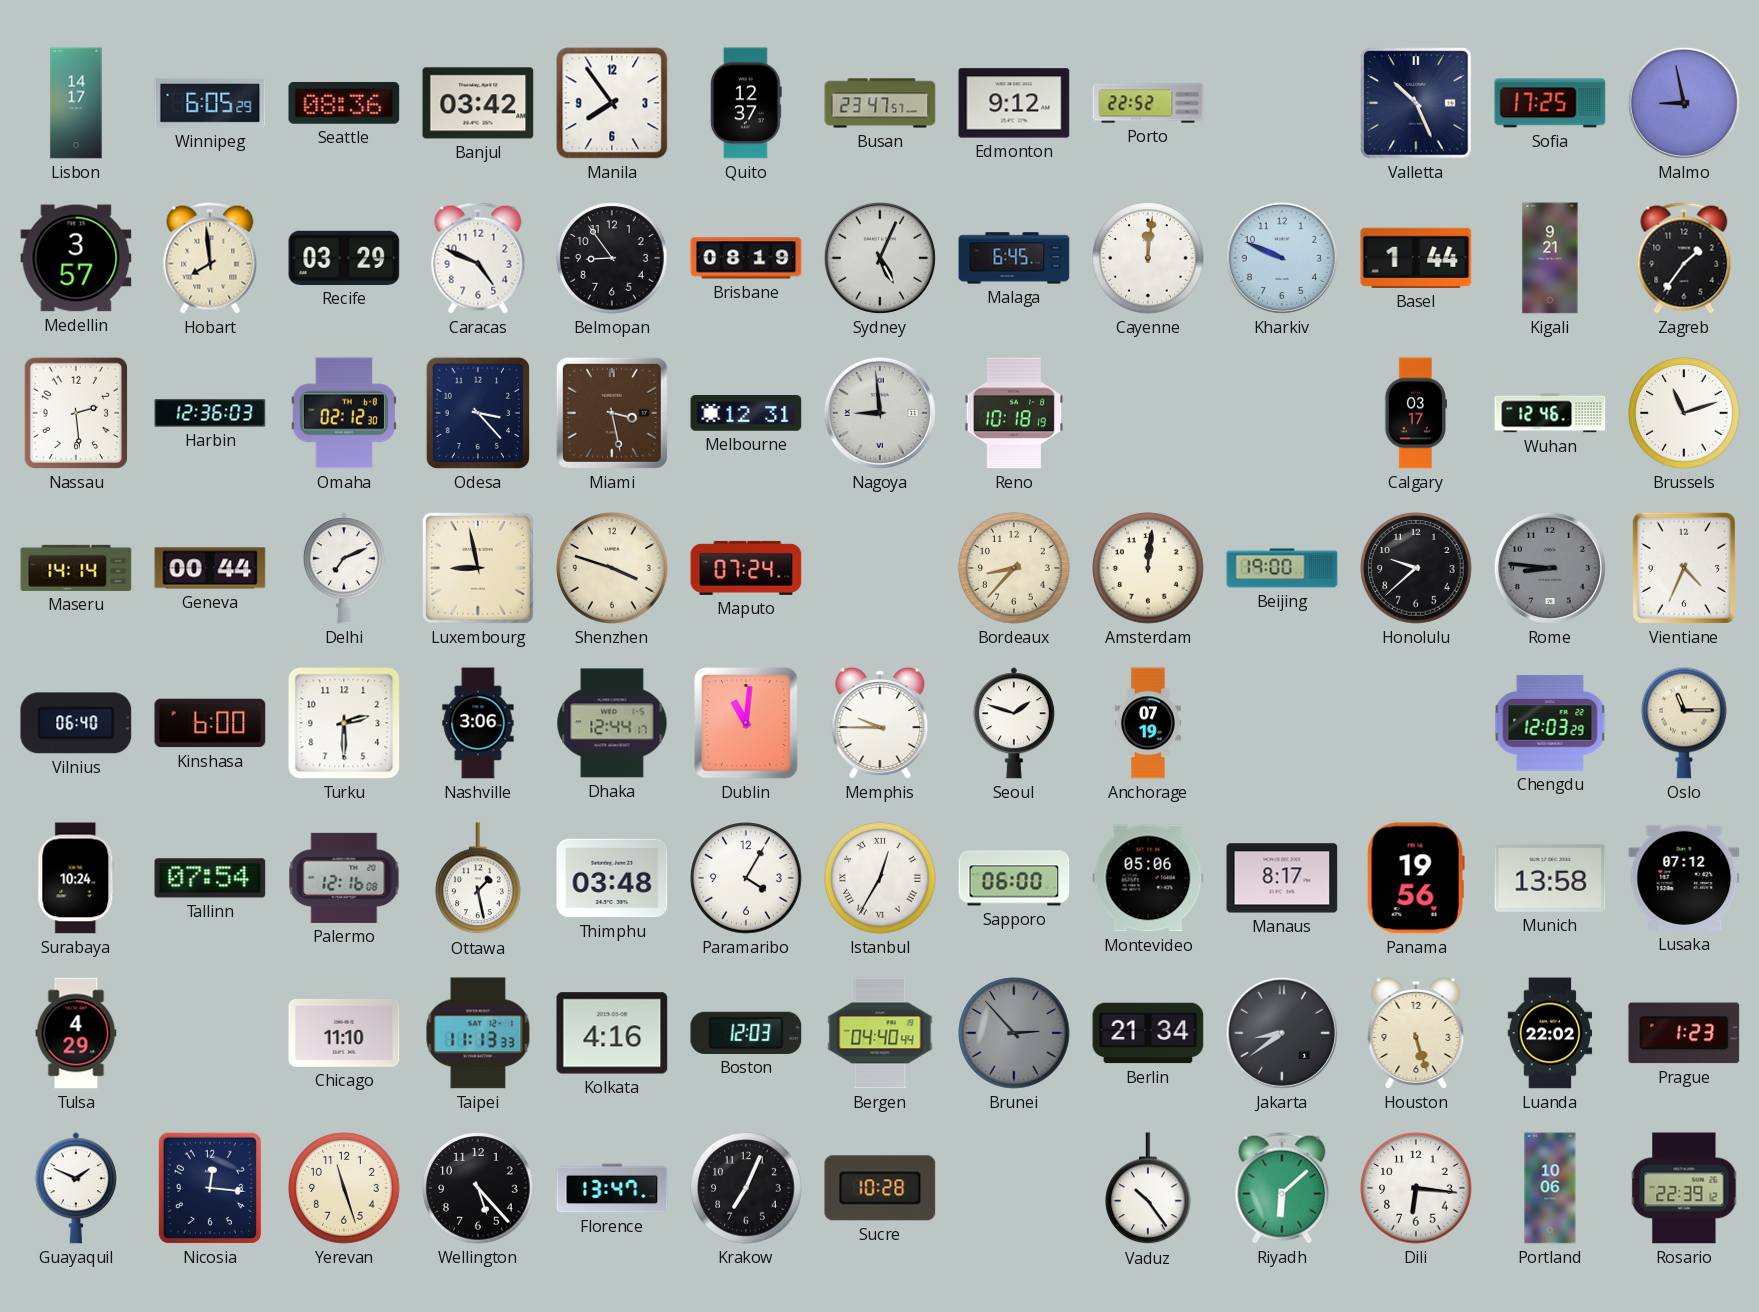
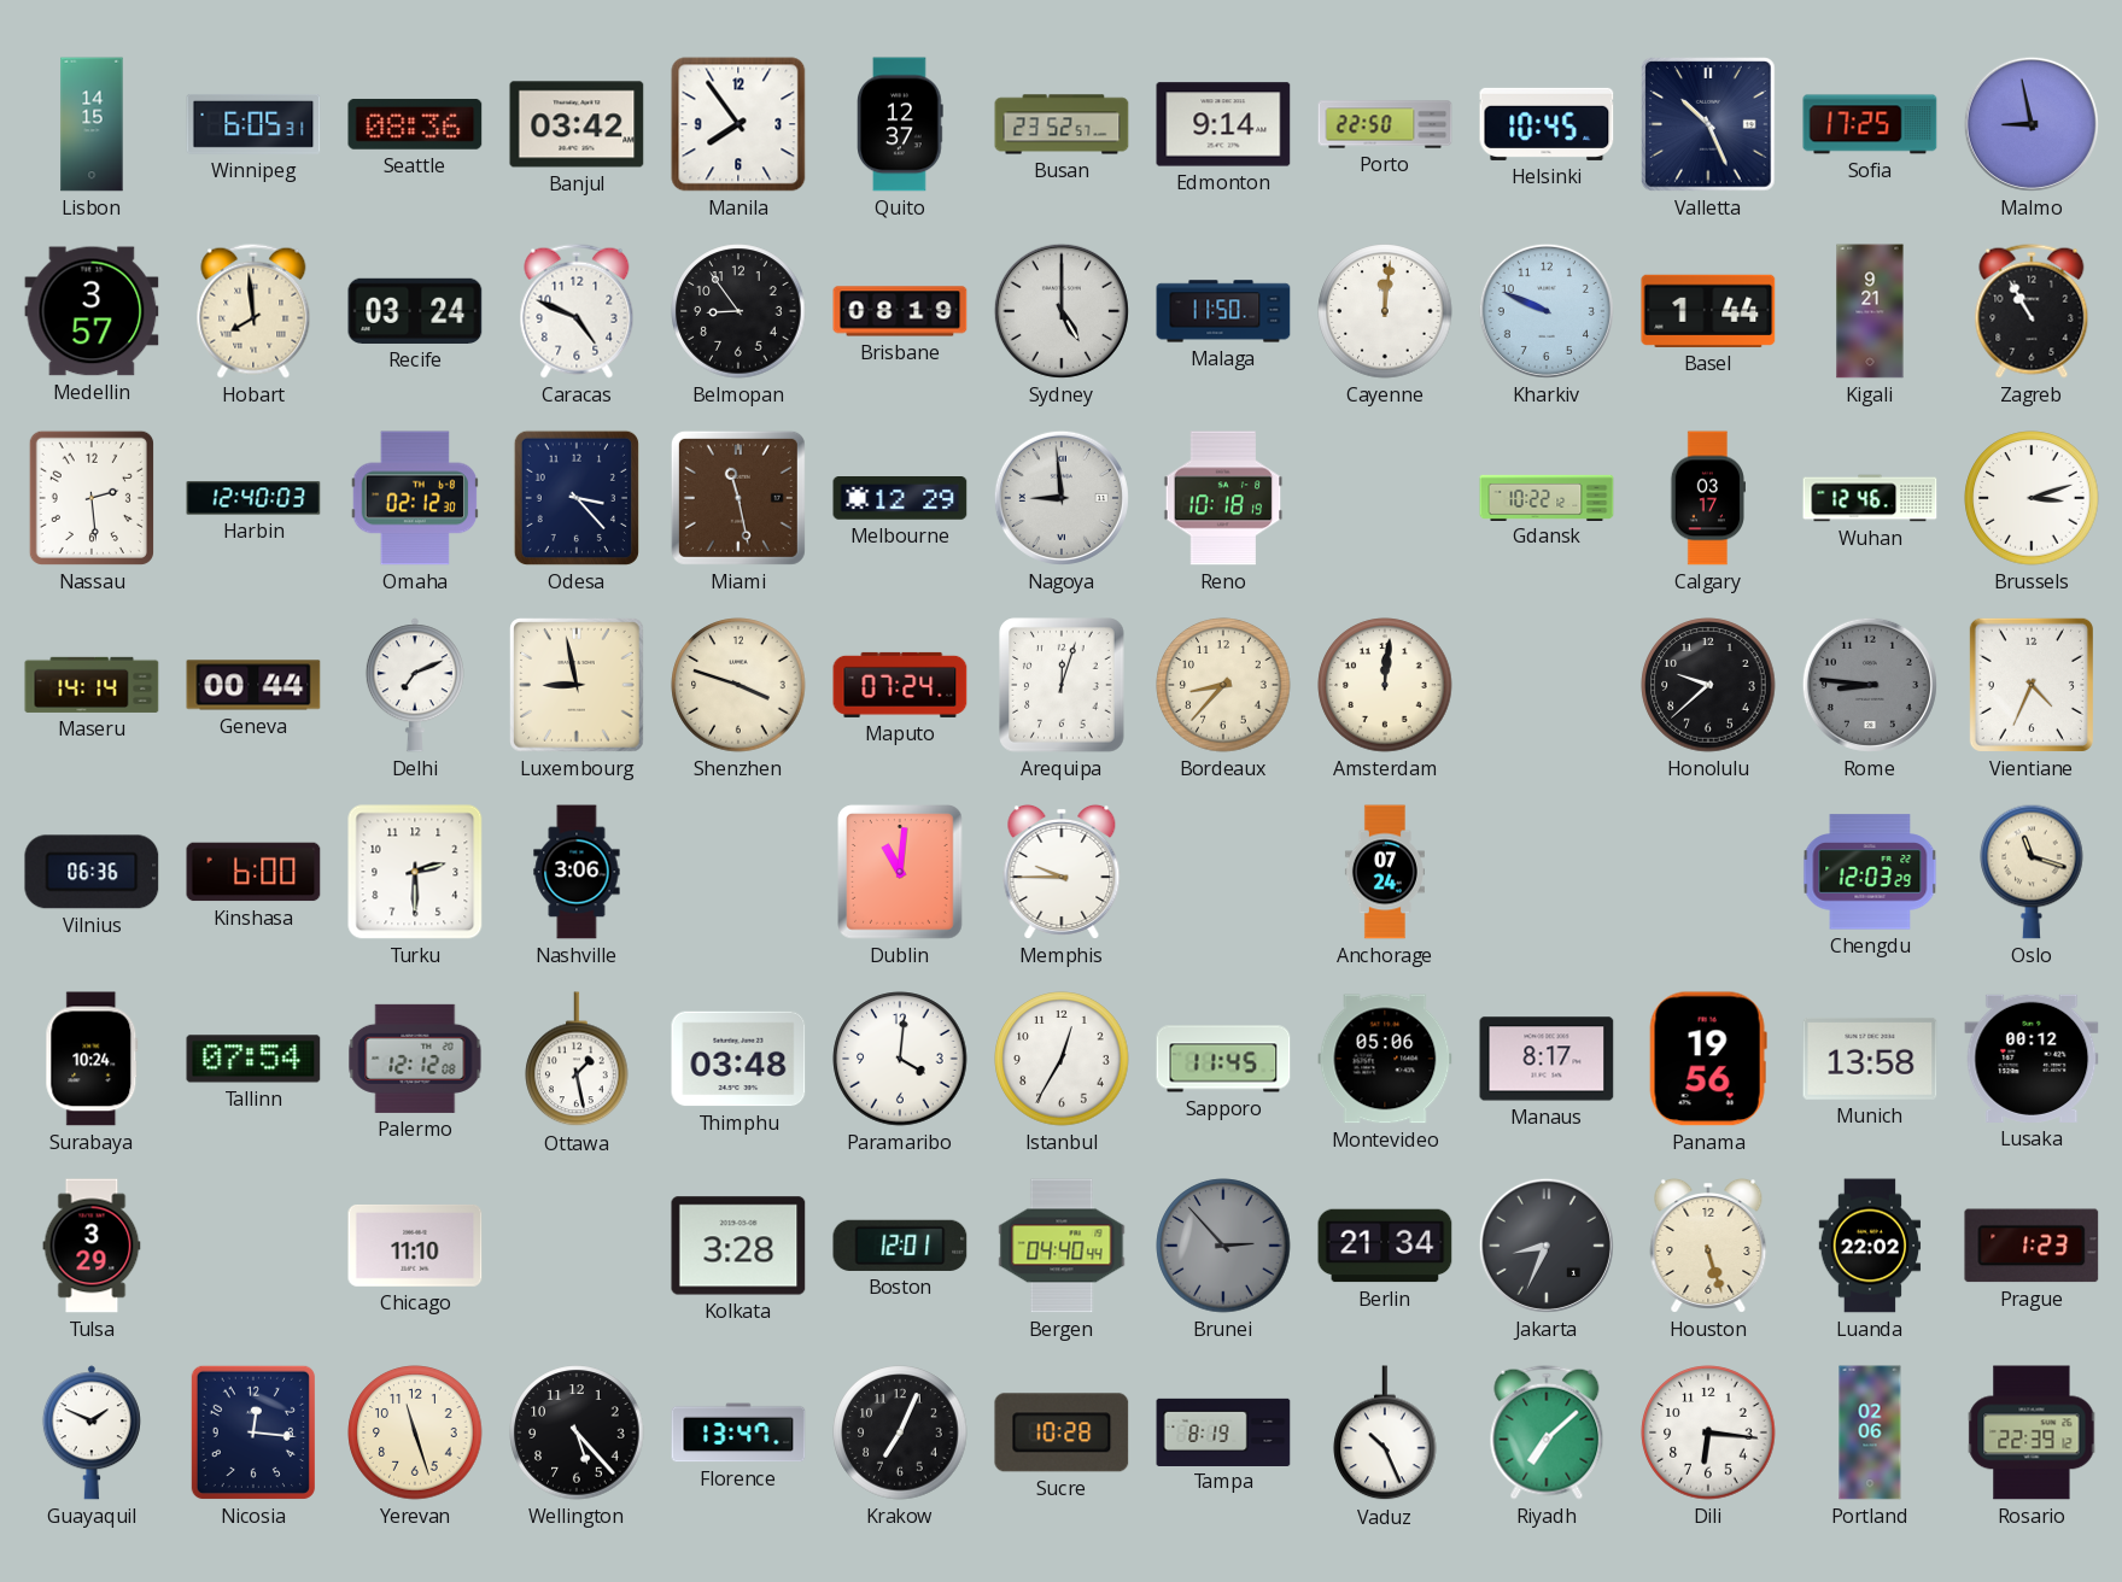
Lisbon: 14:17 -> 14:15
Winnipeg: 6:05:29 -> 6:05:31
Busan: 23:47 -> 23:52
Edmonton: 9:12 -> 9:14
Porto: 22:52 -> 22:50
Helsinki: none -> 10:45
Recife: 03:29 -> 03:24
Sydney: 5:04 -> 5:00
Malaga: 6:45 -> 11:50
Zagreb: 1:36 -> 10:55
Harbin: 12:36 -> 12:40
Miami: 3:28 -> 11:28
Melbourne: 12:31 -> 12:29
Gdansk: none -> 10:22
Brussels: 11:12 -> 3:12
Arequipa: none -> 12:03
Beijing: 19:00 -> none
Vilnius: 06:40 -> 06:36
Dhaka: 12:44 -> none
Seoul: 1:48 -> none
Anchorage: 07:19 -> 07:24
Oslo: 11:15 -> 11:18
Palermo: 12:16 -> 12:12
Paramaribo: 4:05 -> 4:01
Istanbul numerals: Roman -> Arabic
Sapporo: 06:00 -> 11:45
Lusaka: 07:12 -> 00:12
Tulsa: 4:29 -> 3:29
Taipei: 11:13 -> none
Kolkata: 4:16 -> 3:28
Boston: 12:03 -> 12:01
Jakarta: 8:39 -> 8:34
Tampa: none -> 8:19
Vaduz: 10:24 -> 10:26
Riyadh: 6:08 -> 7:08
Portland: 10:06 -> 02:06
